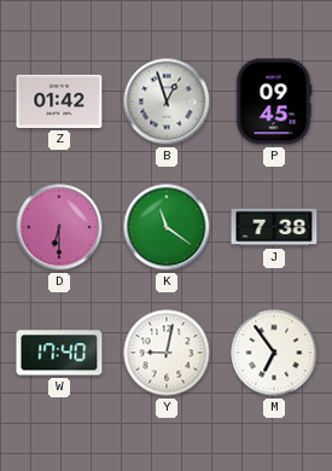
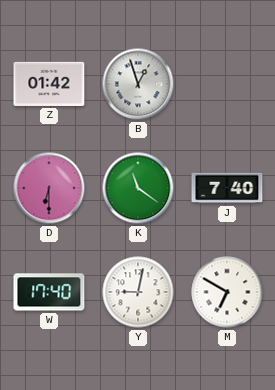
P: 09:45 -> none
J: 7:38 -> 7:40
M: 6:54 -> 6:50
